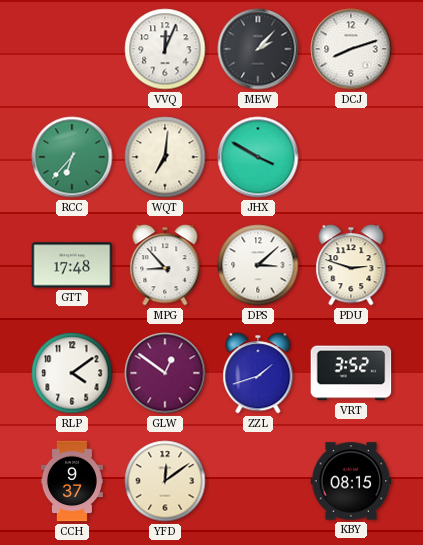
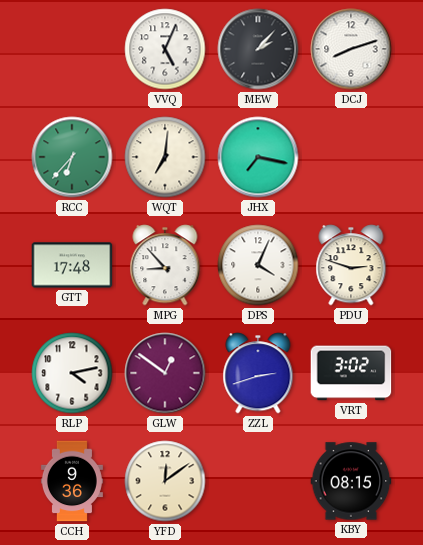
VVQ: 12:04 -> 5:04
JHX: 3:50 -> 7:17
DPS: 3:08 -> 4:04
RLP: 4:09 -> 4:13
ZZL: 1:42 -> 2:42
VRT: 3:52 -> 3:02
CCH: 9:37 -> 9:36
